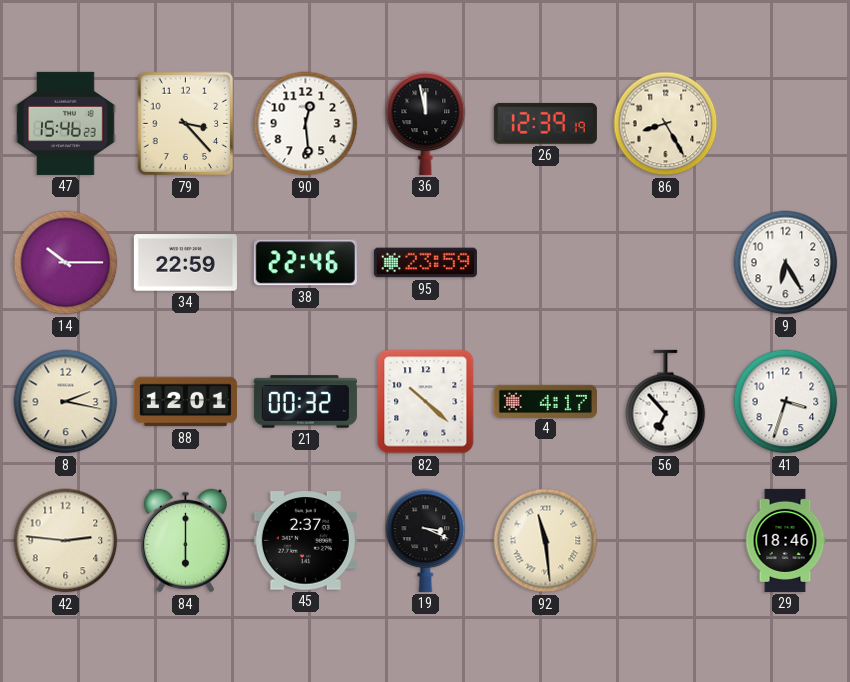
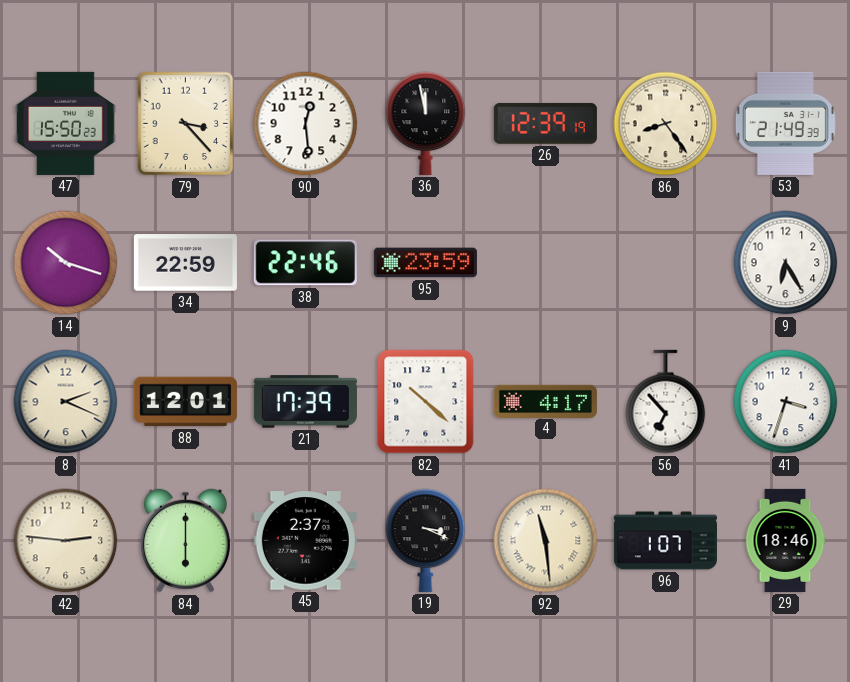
47: 15:46 -> 15:50
86: 8:25 -> 8:24
53: none -> 21:49
14: 10:15 -> 10:18
8: 2:17 -> 2:19
21: 00:32 -> 17:39
96: none -> 1:07
